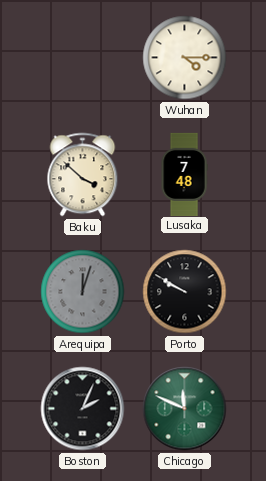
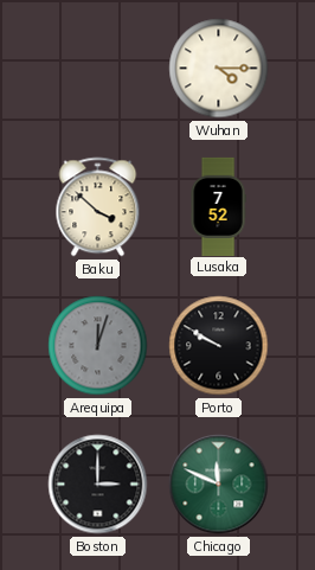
Lusaka: 7:48 -> 7:52
Boston: 2:04 -> 3:00
